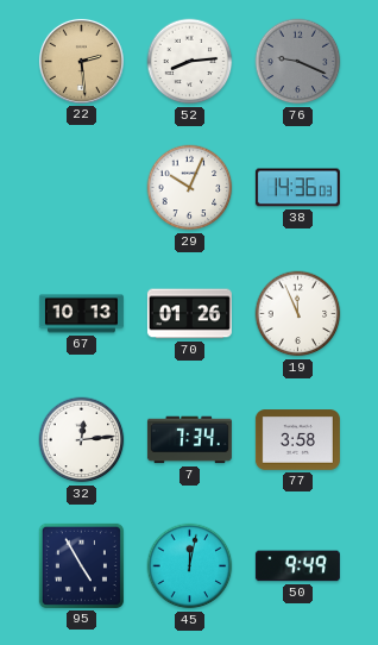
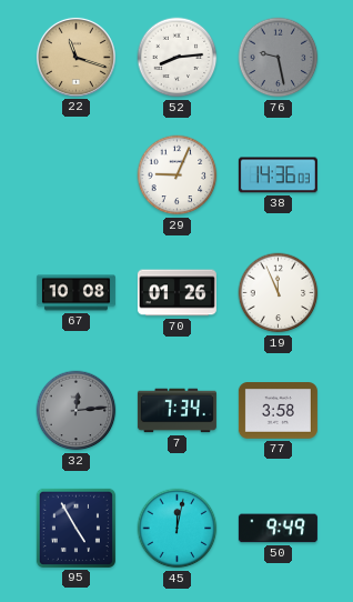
22: 2:29 -> 11:18
76: 9:19 -> 9:28
29: 10:04 -> 9:04
67: 10:13 -> 10:08
32 dial: white -> grey
